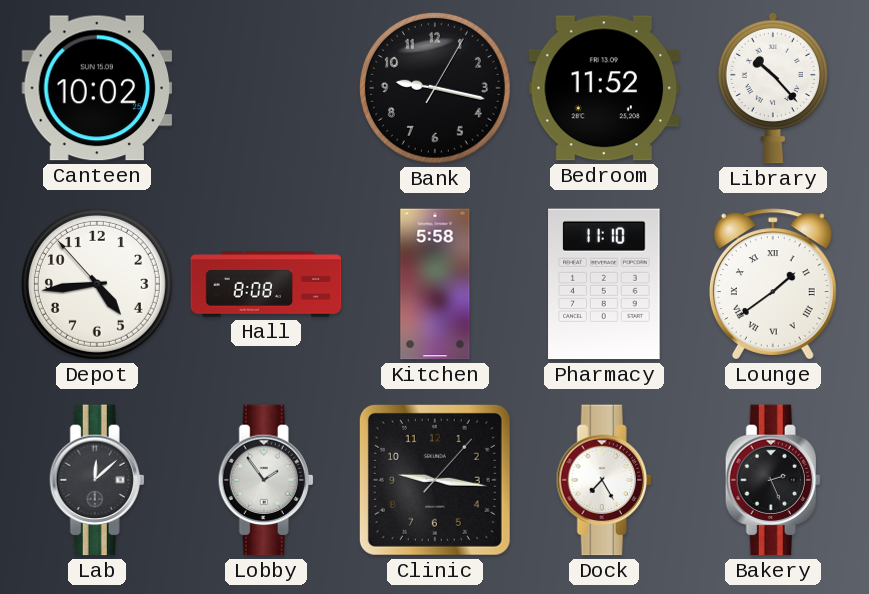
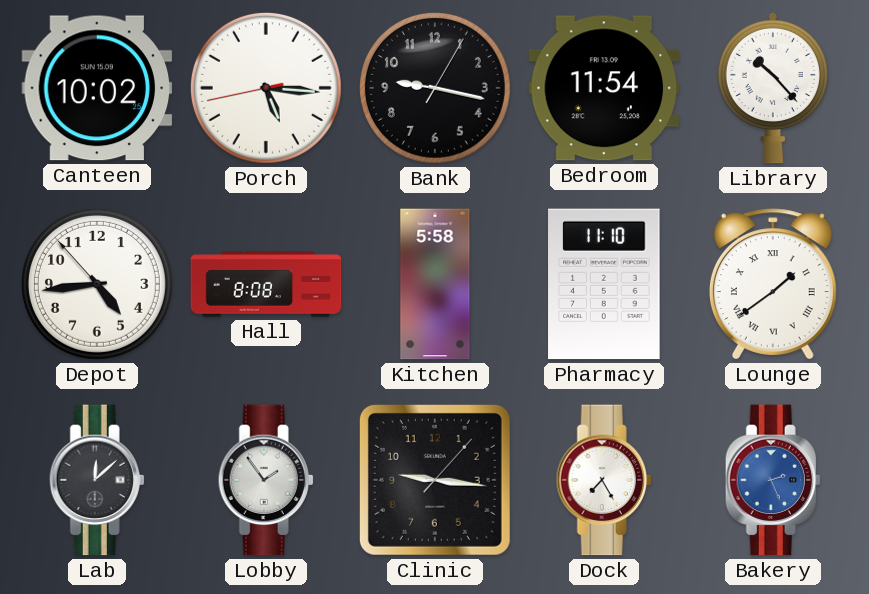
Porch: none -> 5:15
Bedroom: 11:52 -> 11:54
Bakery dial: black -> blue
